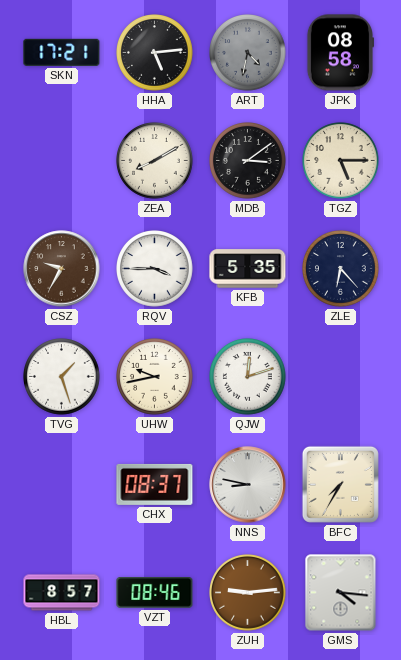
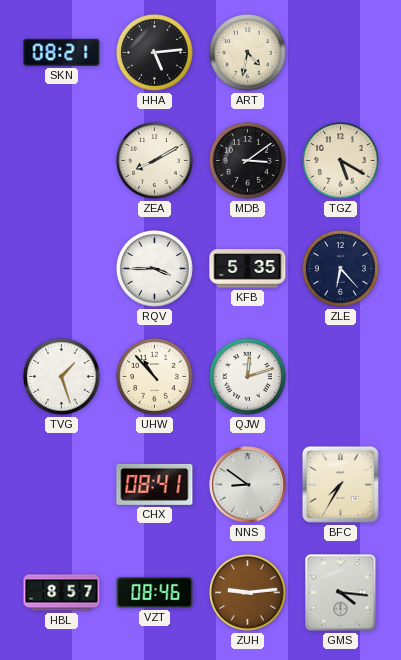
SKN: 17:21 -> 08:21
ART dial: grey -> cream
JPK: 08:58 -> none
TGZ: 5:15 -> 5:20
CSZ: 9:35 -> none
UHW: 9:43 -> 10:53
CHX: 08:37 -> 08:41
NNS: 8:47 -> 8:51
